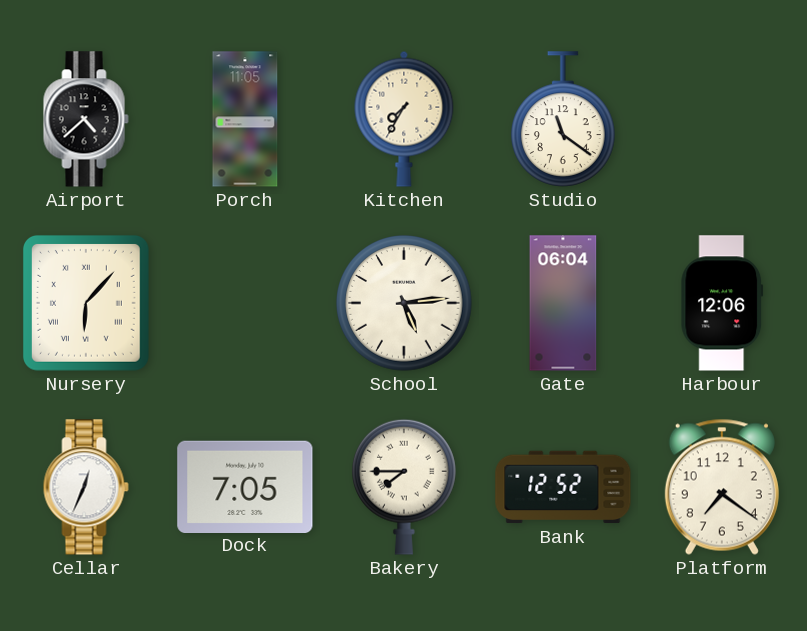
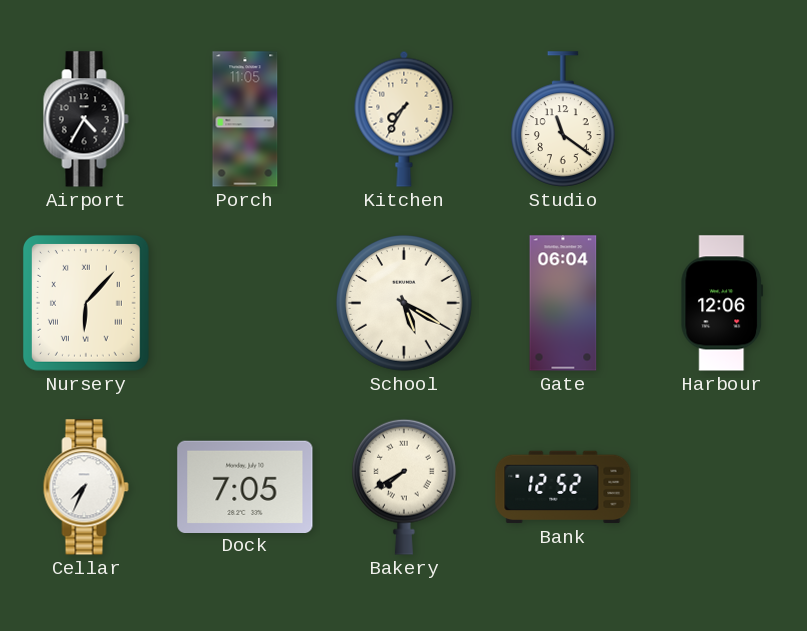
Airport: 4:38 -> 4:35
School: 5:14 -> 5:20
Cellar: 12:34 -> 7:34
Bakery: 7:45 -> 7:40
Platform: 7:21 -> none
